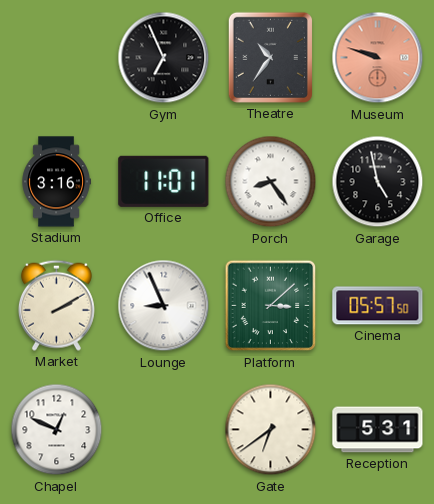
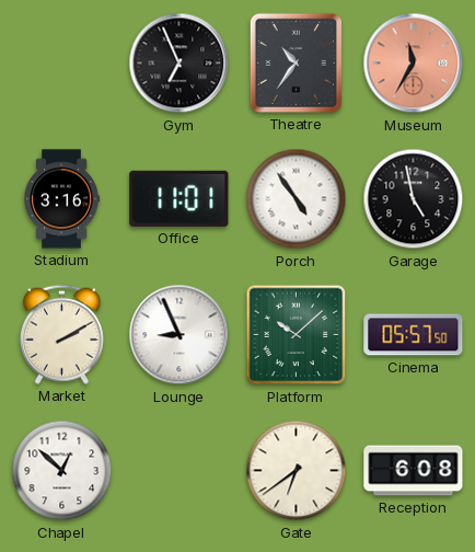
Museum: 9:48 -> 11:35
Porch: 8:24 -> 4:54
Platform: 3:08 -> 10:08
Chapel: 12:49 -> 12:52
Reception: 5:31 -> 6:08
